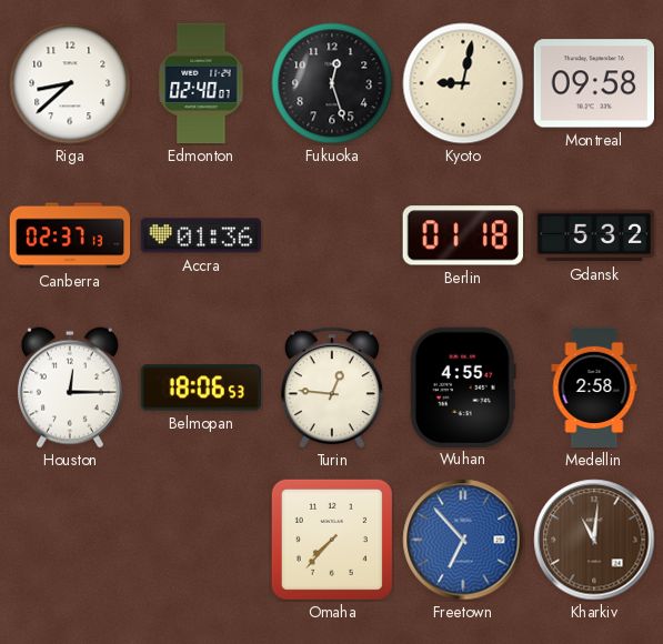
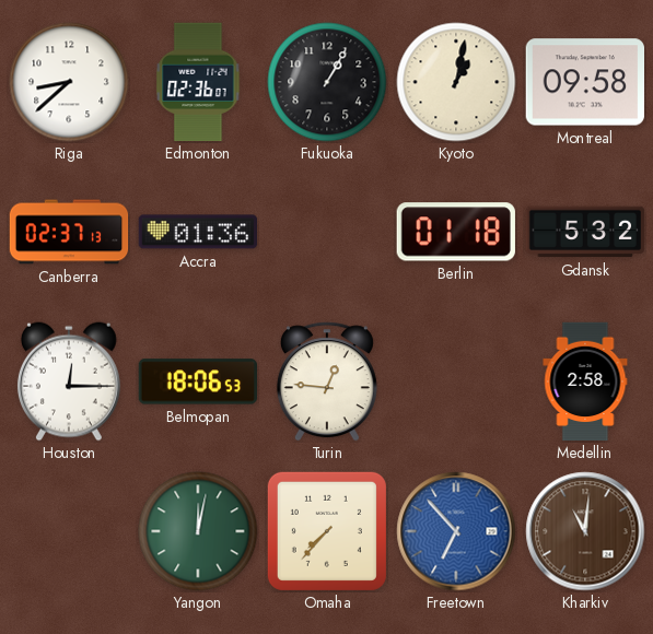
Edmonton: 02:40 -> 02:36
Fukuoka: 12:27 -> 1:05
Kyoto: 9:02 -> 1:02
Wuhan: 4:55 -> none
Yangon: none -> 12:02
